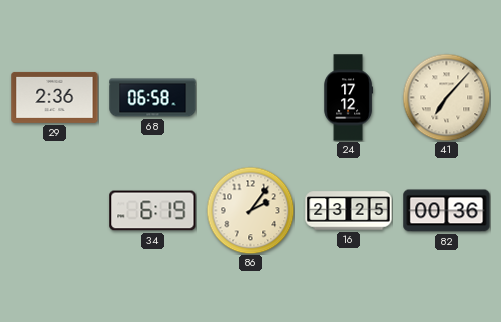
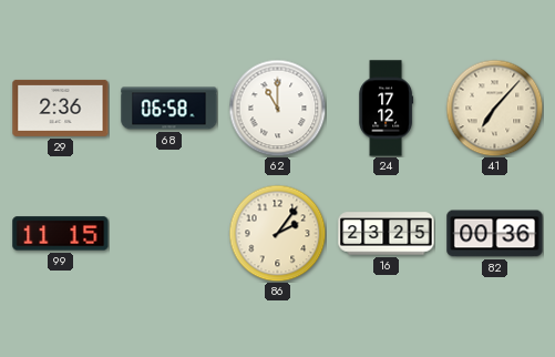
62: none -> 11:00
99: none -> 11:15
34: 6:19 -> none
